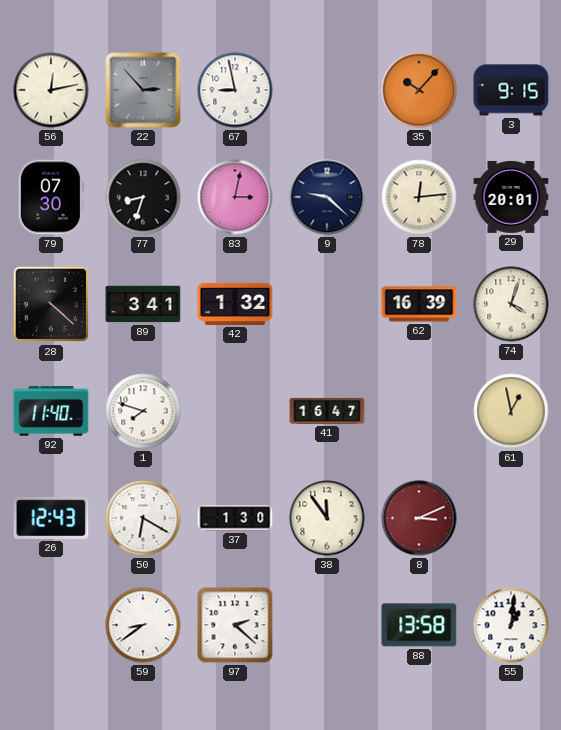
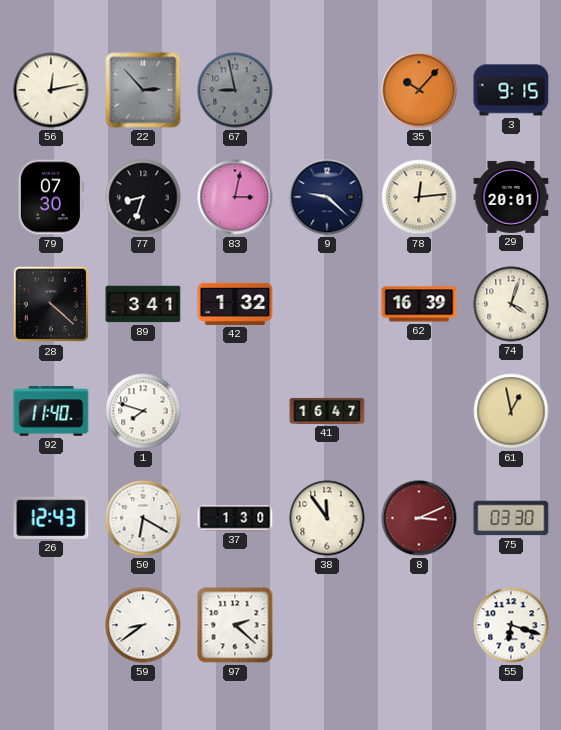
67 dial: white -> grey
75: none -> 03:30
88: 13:58 -> none
55: 1:01 -> 6:18
